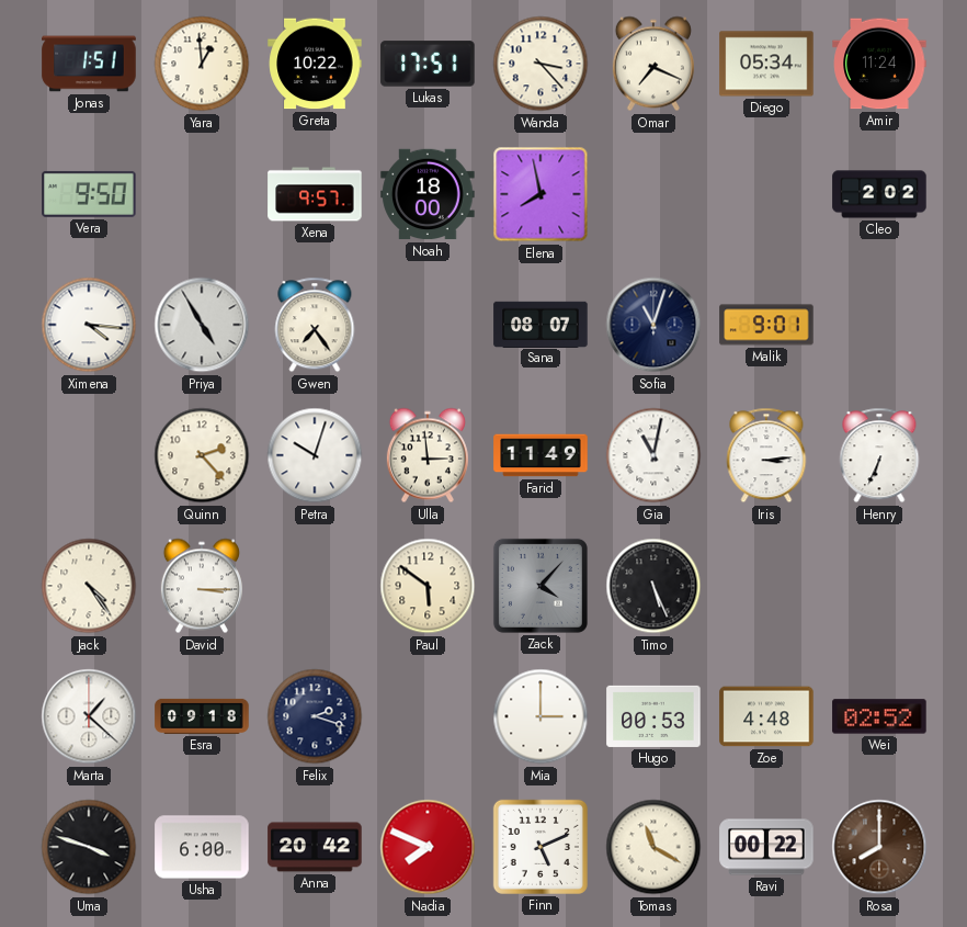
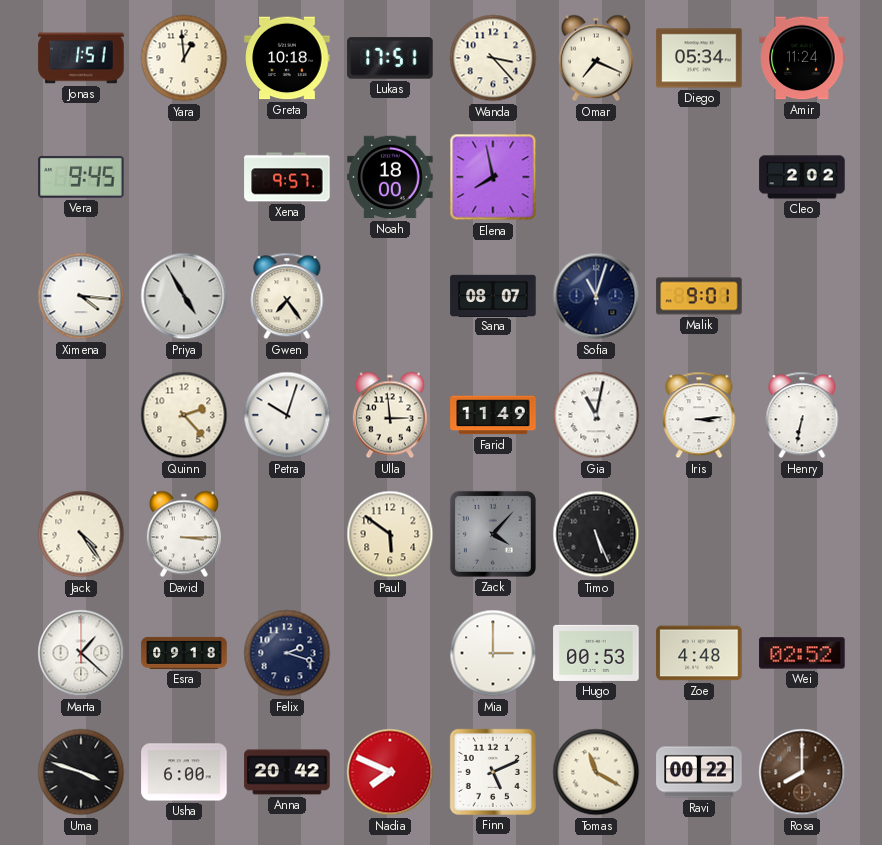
Greta: 10:22 -> 10:18
Vera: 9:50 -> 9:45
Henry: 6:34 -> 6:32
